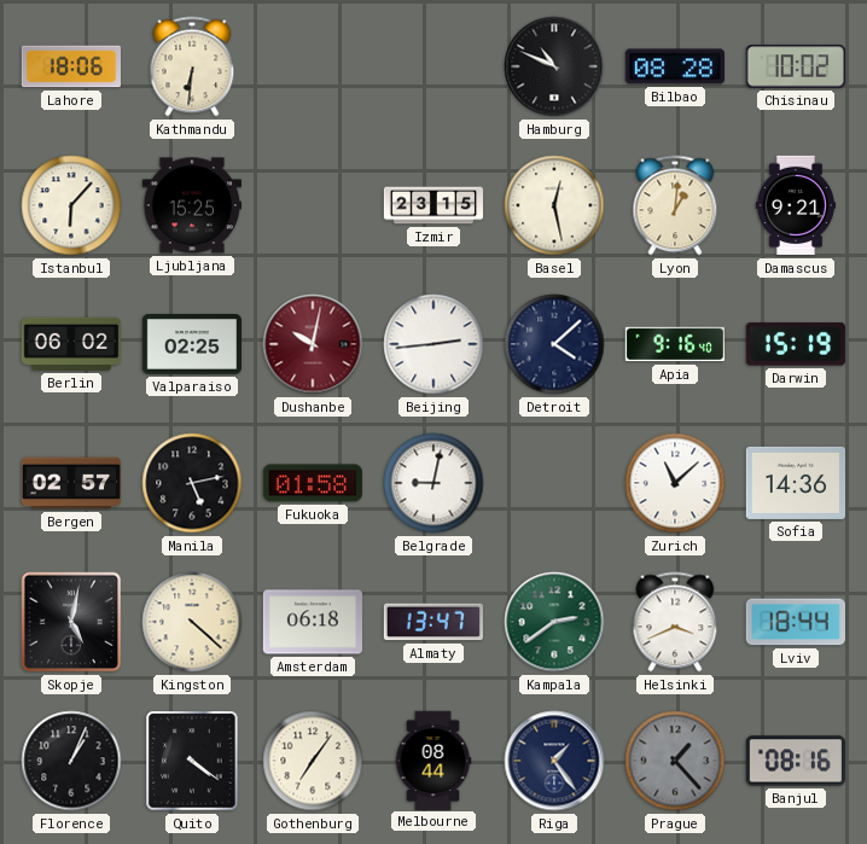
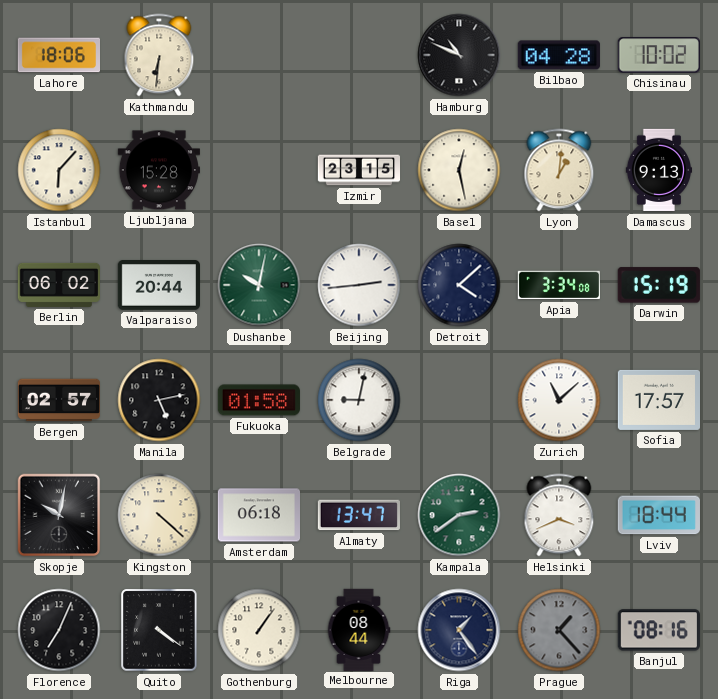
Bilbao: 08:28 -> 04:28
Ljubljana: 15:25 -> 15:28
Damascus: 9:21 -> 9:13
Valparaiso: 02:25 -> 20:44
Dushanbe dial: burgundy -> green
Apia: 9:16 -> 3:34
Sofia: 14:36 -> 17:57
Skopje: 5:02 -> 10:02
Florence: 1:04 -> 7:04
Gothenburg: 7:06 -> 1:06
